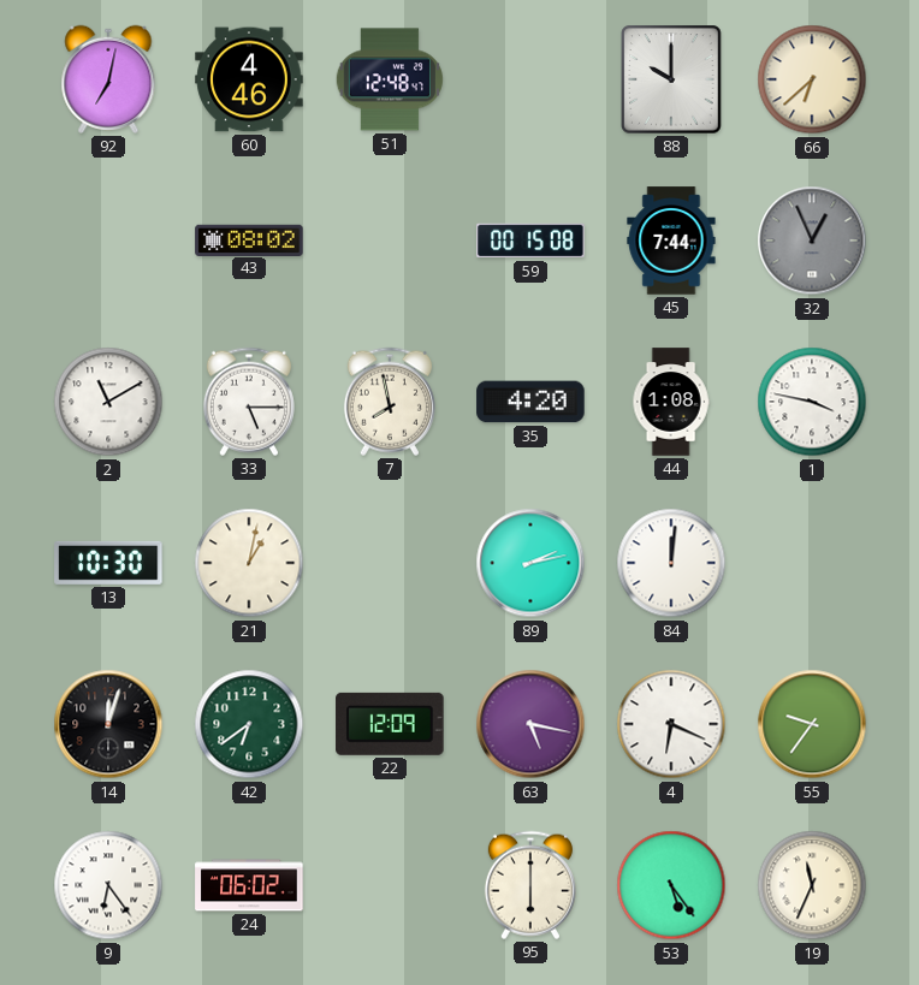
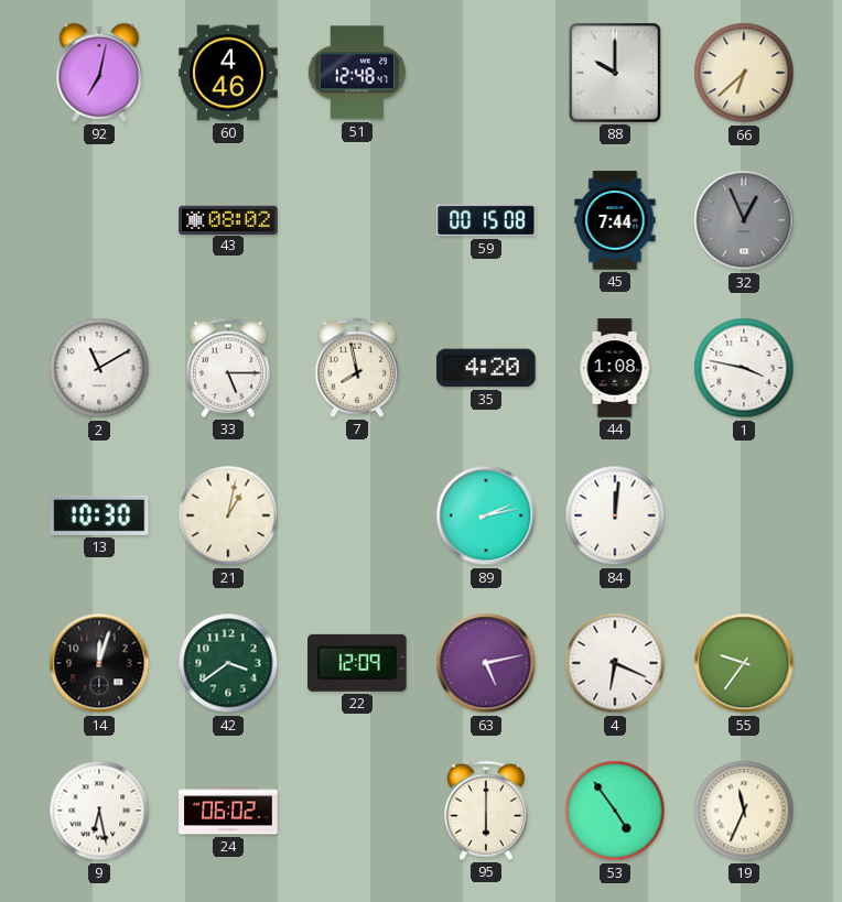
42: 6:39 -> 3:39
63: 5:17 -> 5:13
9: 6:24 -> 6:28
53: 5:24 -> 4:54
